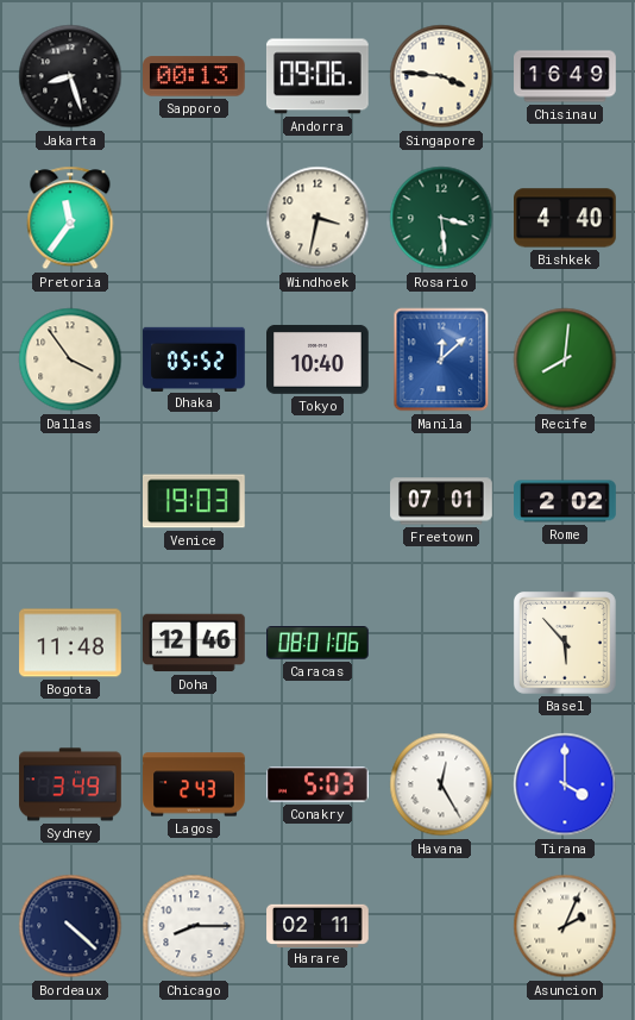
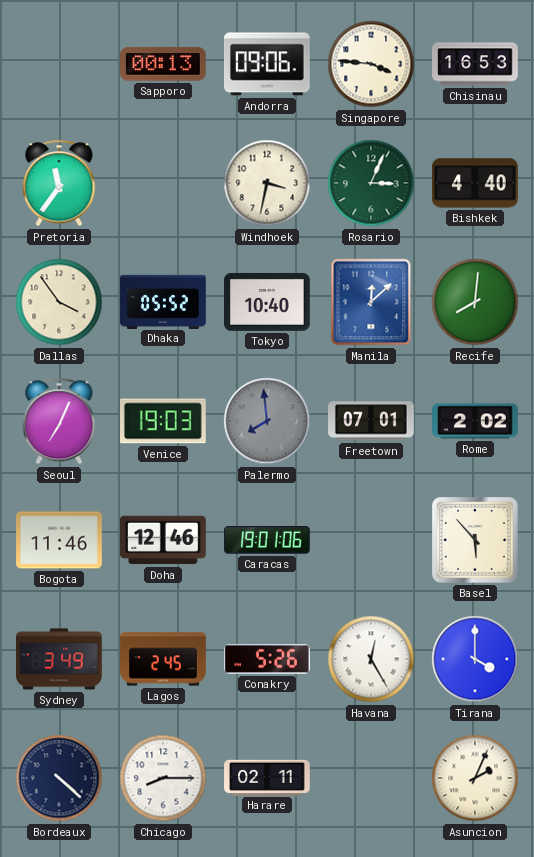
Jakarta: 8:27 -> none
Chisinau: 16:49 -> 16:53
Rosario: 3:29 -> 3:04
Seoul: none -> 7:04
Palermo: none -> 7:59
Bogota: 11:48 -> 11:46
Caracas: 08:01 -> 19:01
Lagos: 2:43 -> 2:45
Conakry: 5:03 -> 5:26
